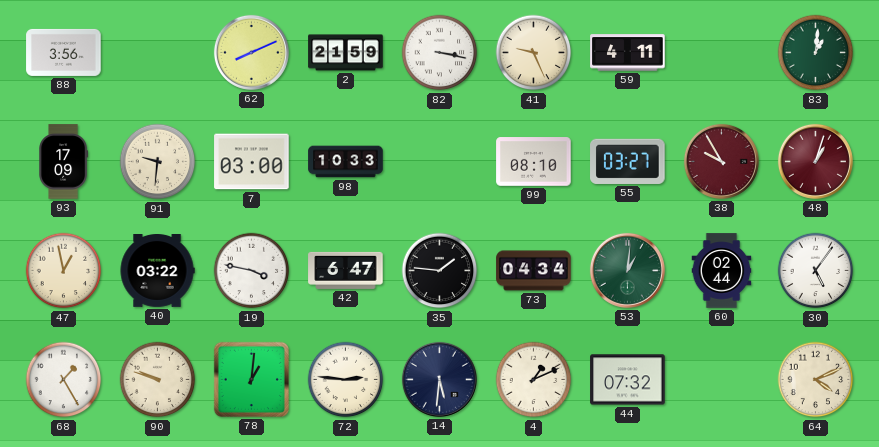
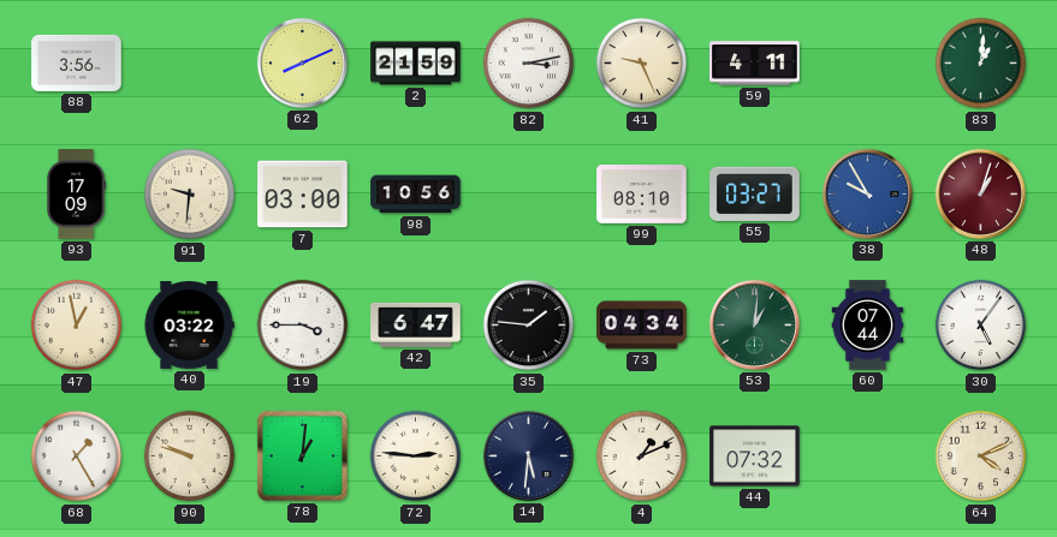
82: 3:17 -> 3:13
98: 10:33 -> 10:56
38 dial: burgundy -> blue
19: 3:47 -> 3:45
60: 02:44 -> 07:44
